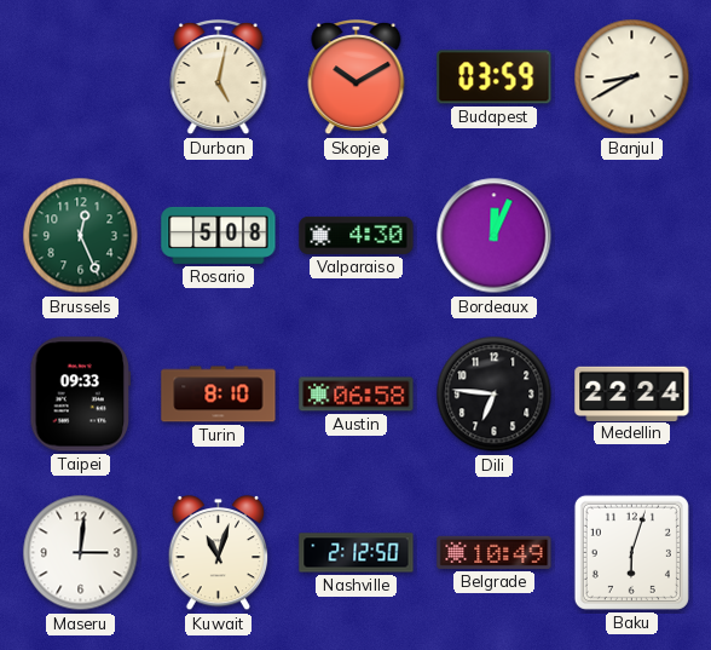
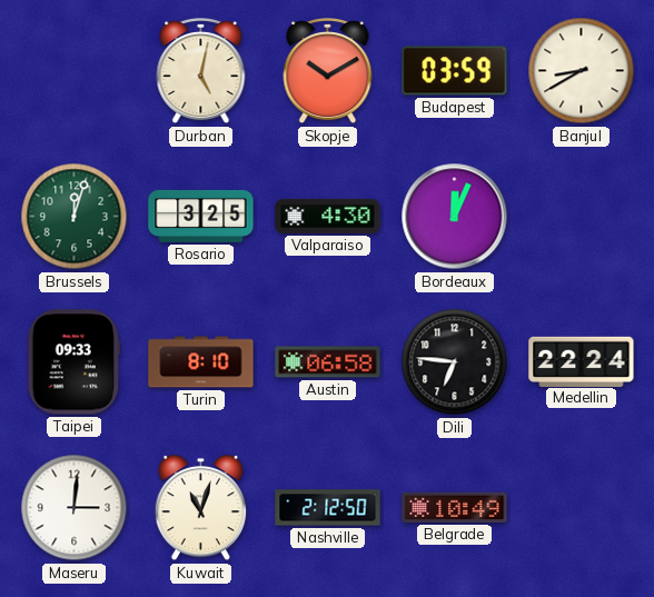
Brussels: 12:26 -> 12:03
Rosario: 5:08 -> 3:25
Baku: 6:03 -> none
